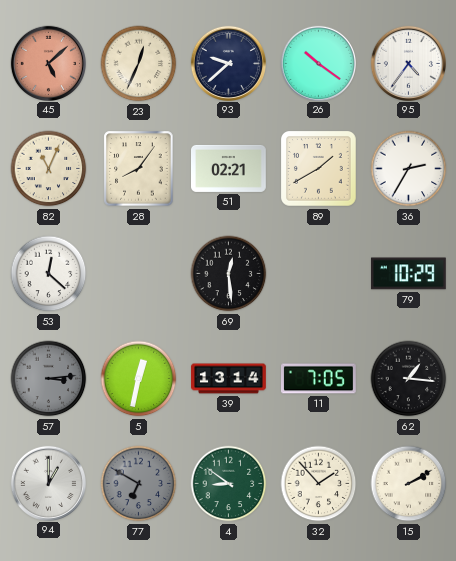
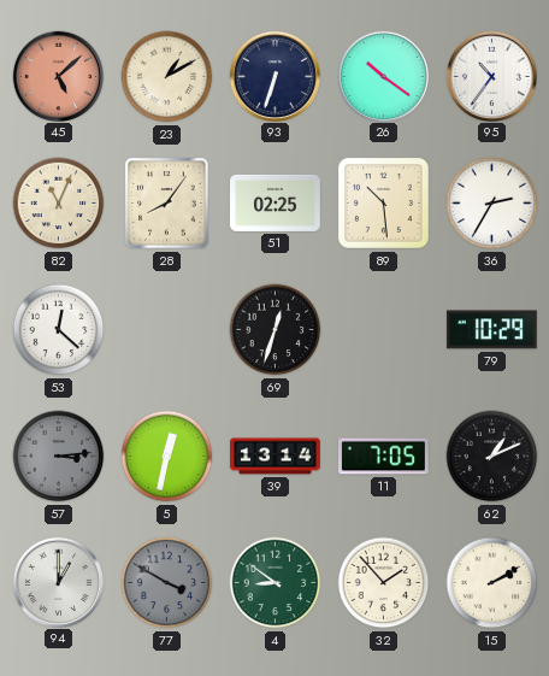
23: 12:34 -> 1:10
93: 9:38 -> 6:33
95: 4:36 -> 10:36
51: 02:21 -> 02:25
89: 1:40 -> 10:29
69: 12:29 -> 12:33
62: 1:16 -> 1:11
77: 6:50 -> 3:50
